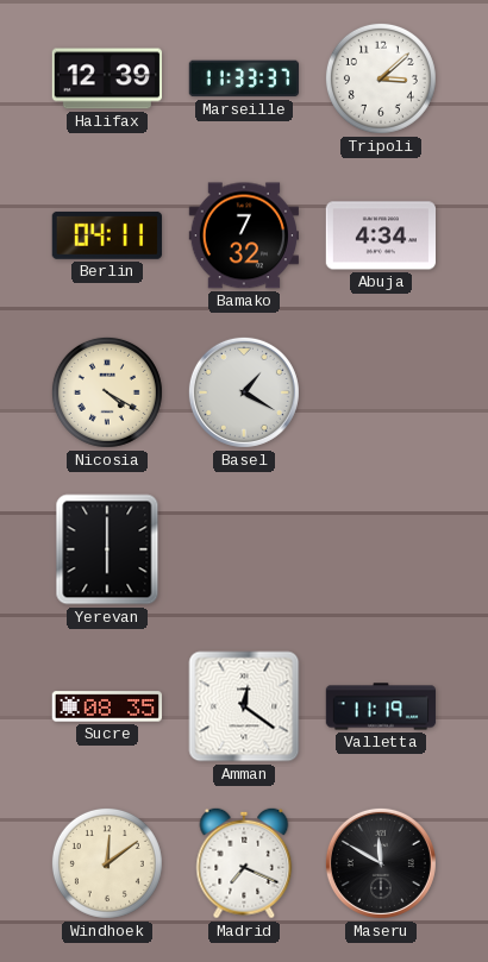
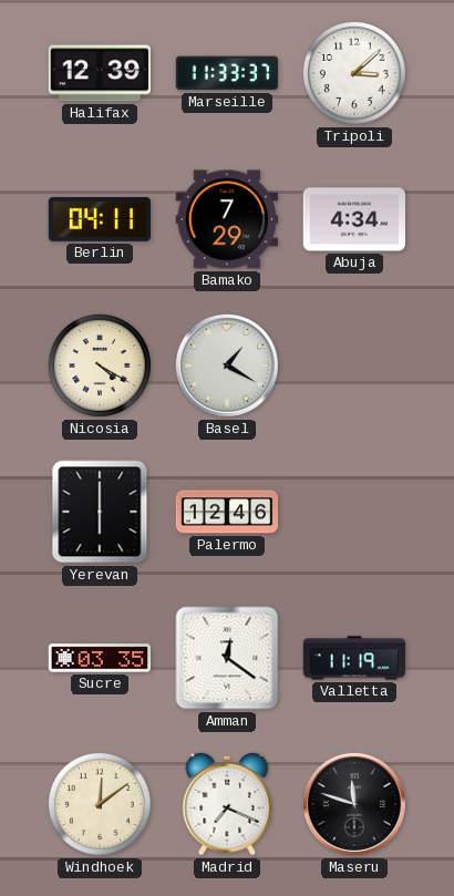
Bamako: 7:32 -> 7:29
Palermo: none -> 12:46
Sucre: 08:35 -> 03:35
Maseru: 11:50 -> 11:48
